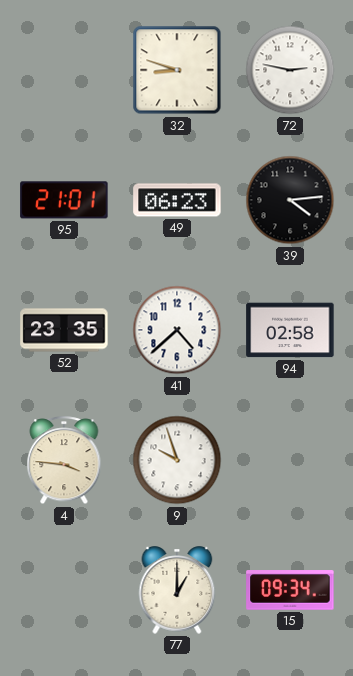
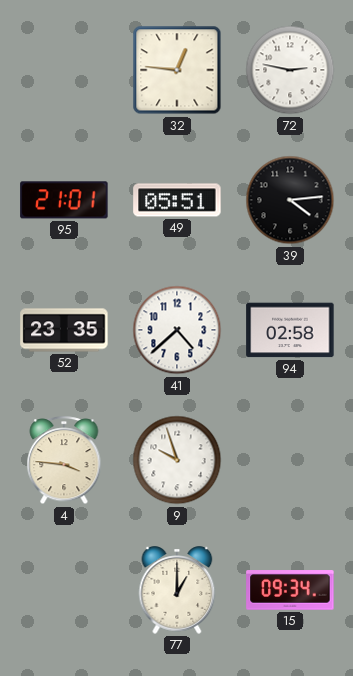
32: 8:48 -> 12:46
49: 06:23 -> 05:51
